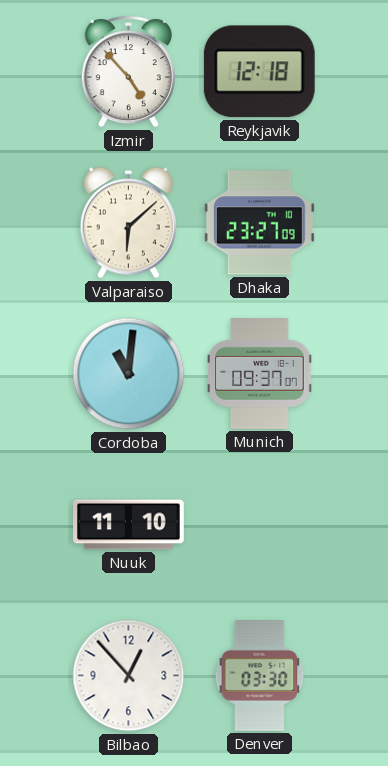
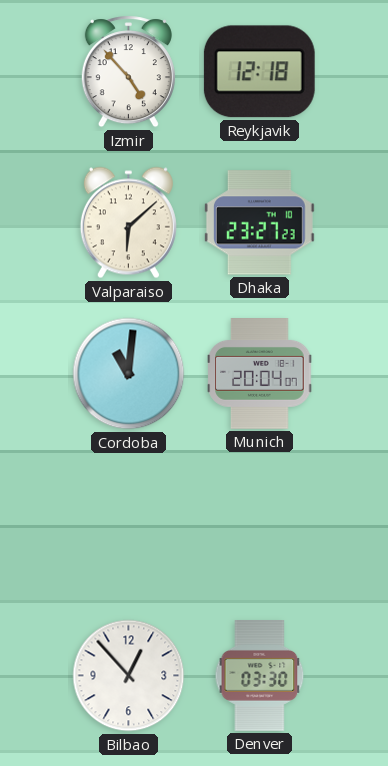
Dhaka: 23:27:09 -> 23:27:23
Munich: 09:37 -> 20:04
Nuuk: 11:10 -> none
